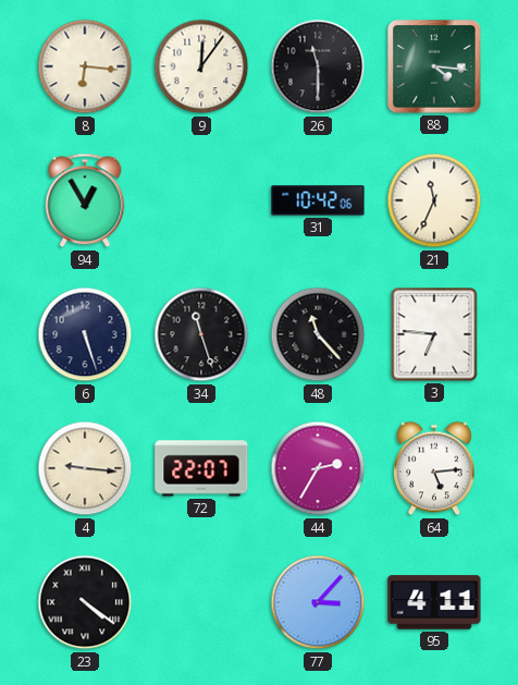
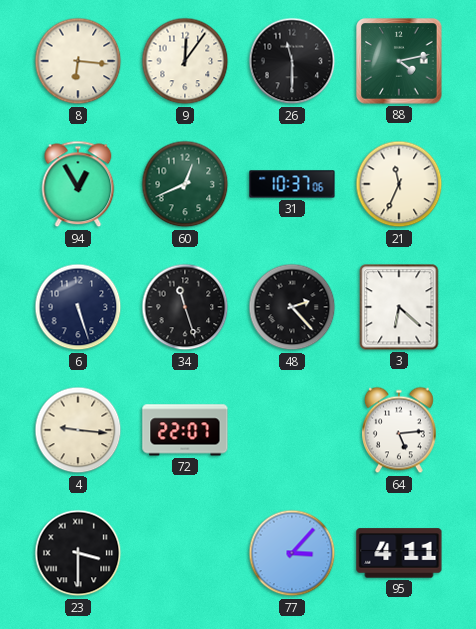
88: 4:16 -> 4:13
60: none -> 12:41
31: 10:42 -> 10:37
48: 11:23 -> 2:23
3: 6:46 -> 6:22
44: 2:35 -> none
23: 4:21 -> 3:30
